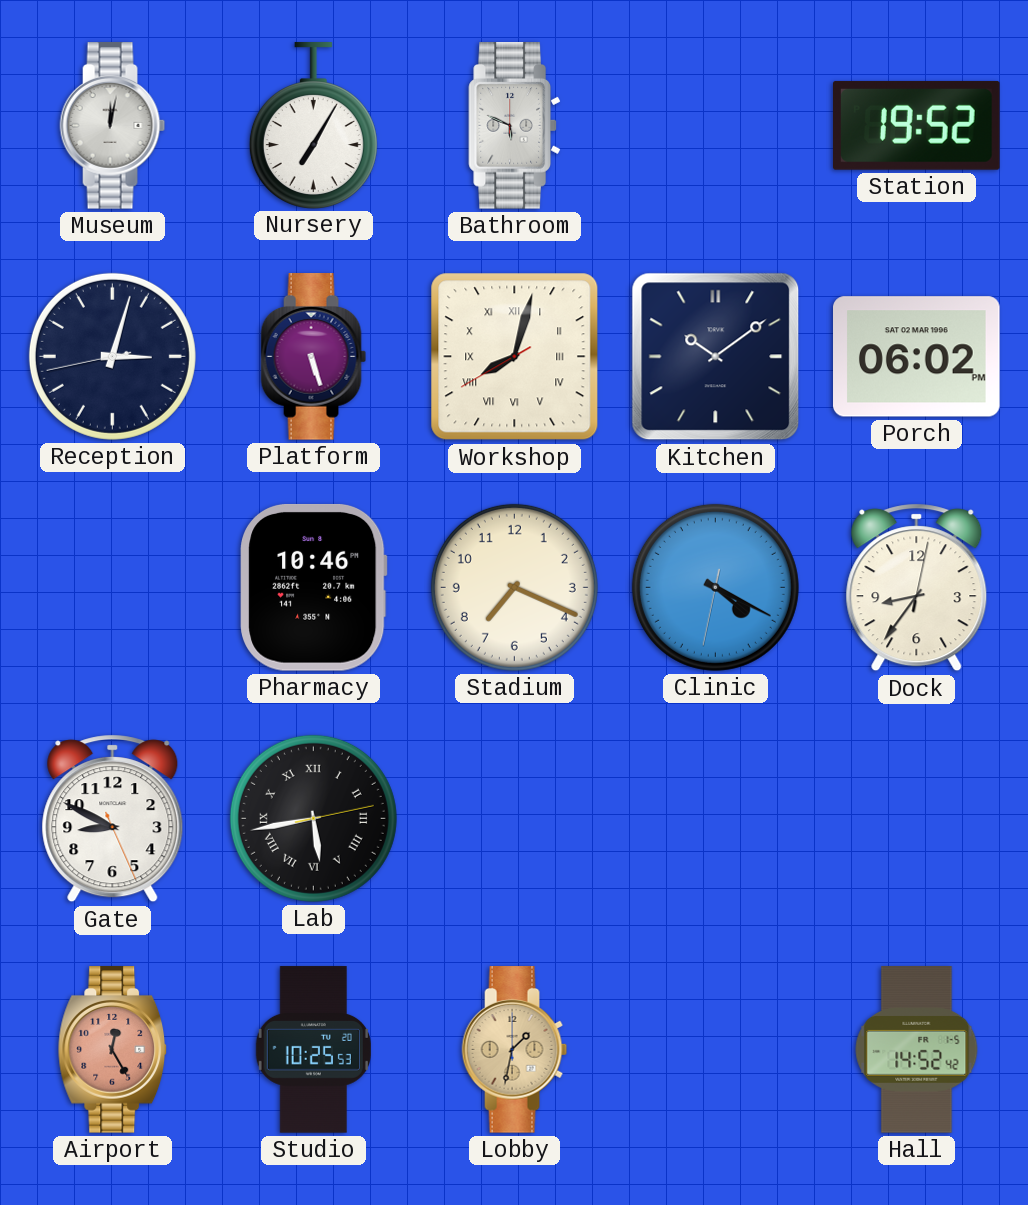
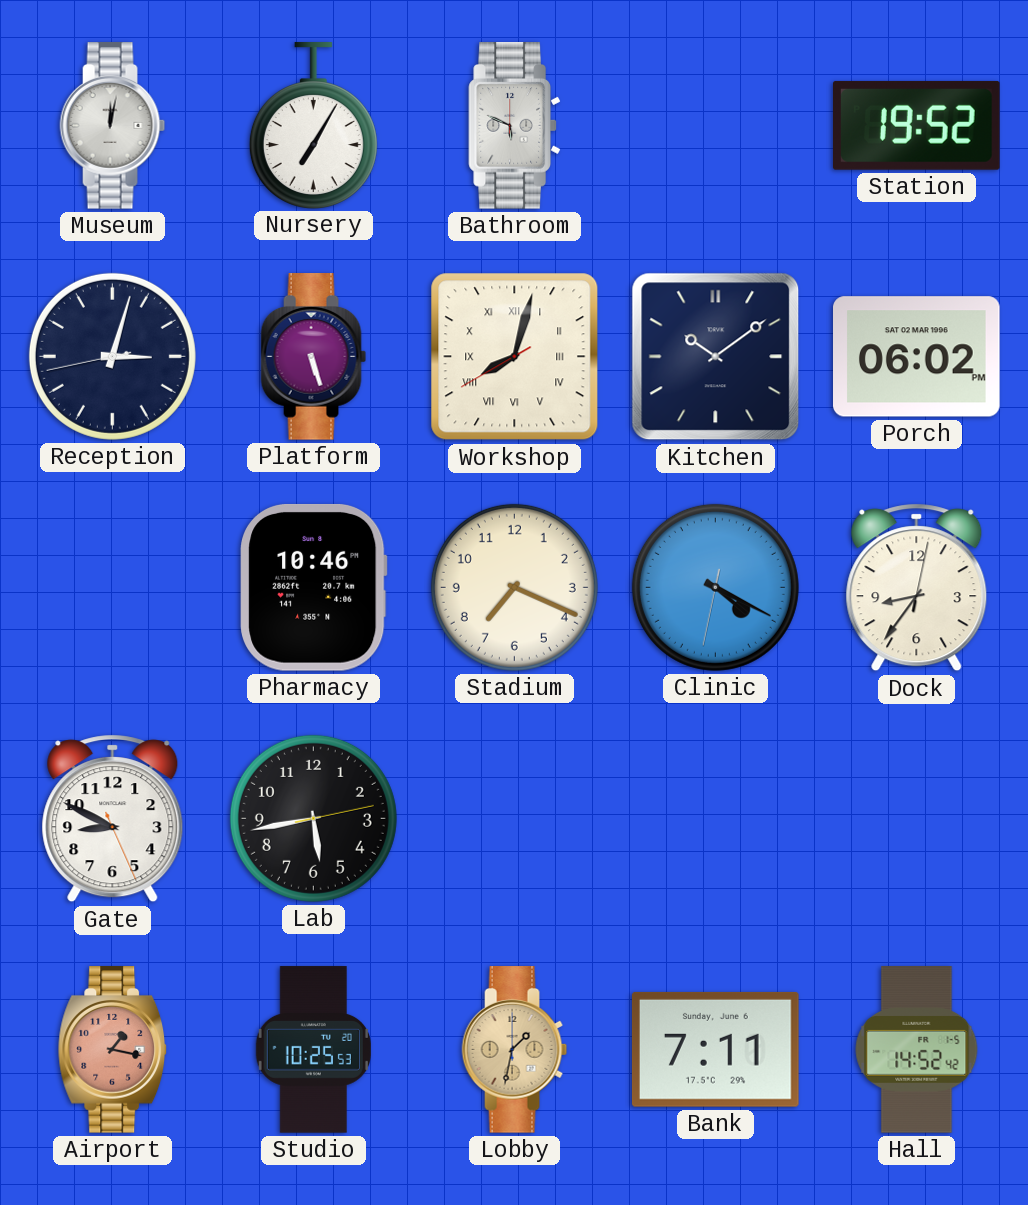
Lab numerals: Roman -> Arabic
Airport: 12:25 -> 1:17
Bank: none -> 7:11
